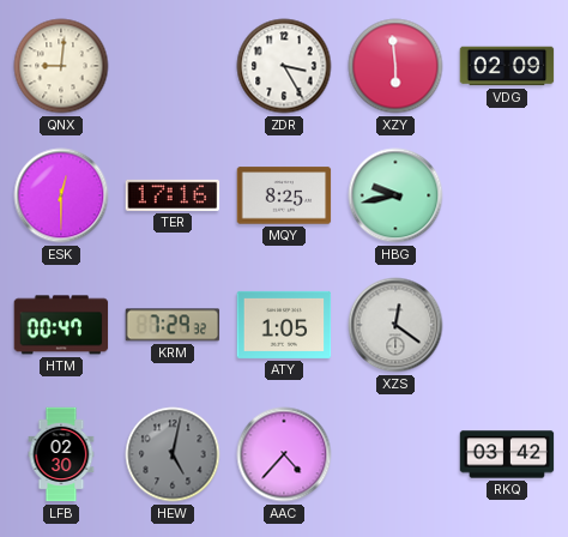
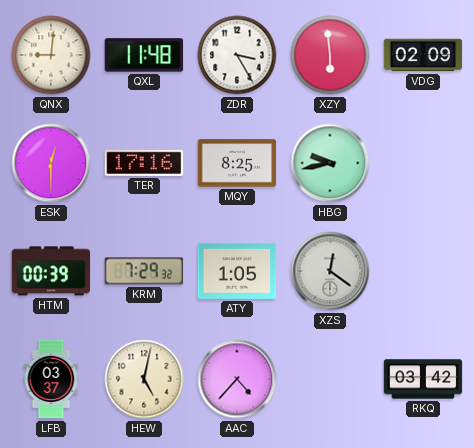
QXL: none -> 11:48
HTM: 00:47 -> 00:39
LFB: 02:30 -> 03:37
HEW dial: grey -> cream
